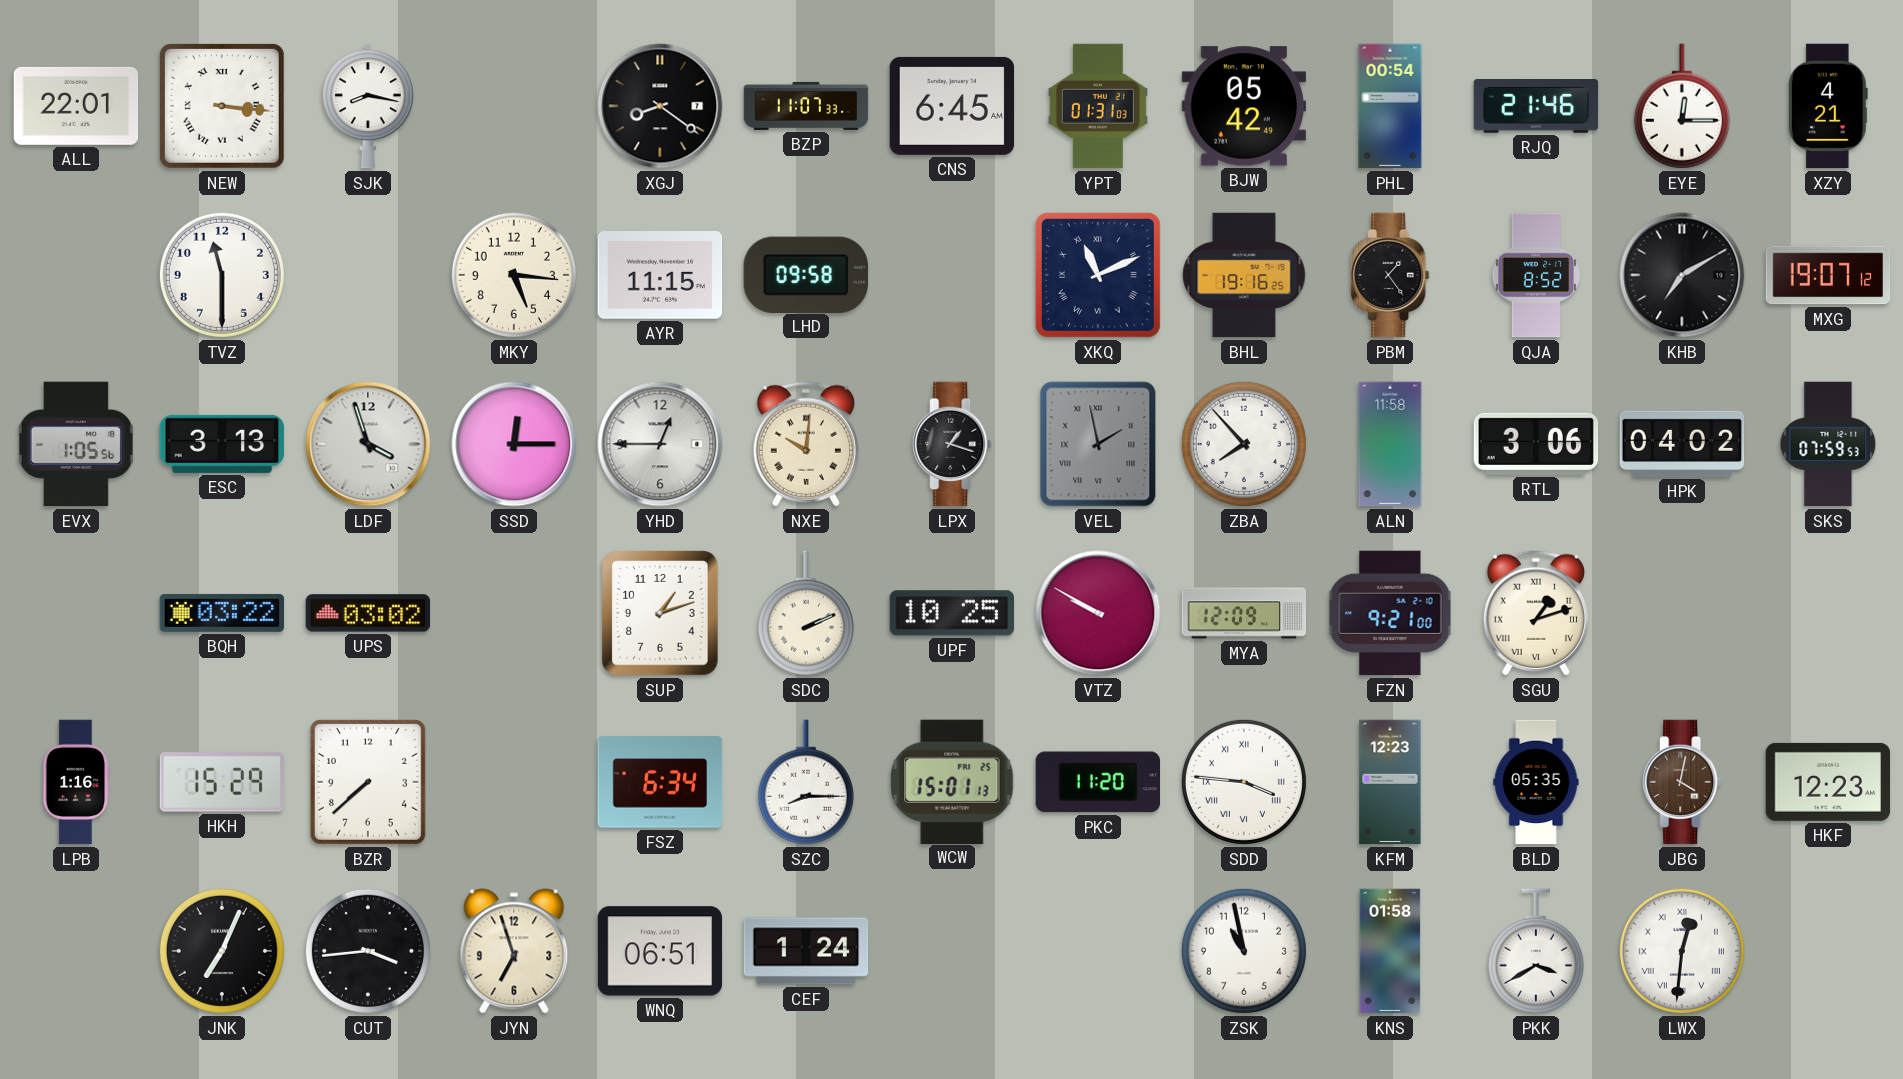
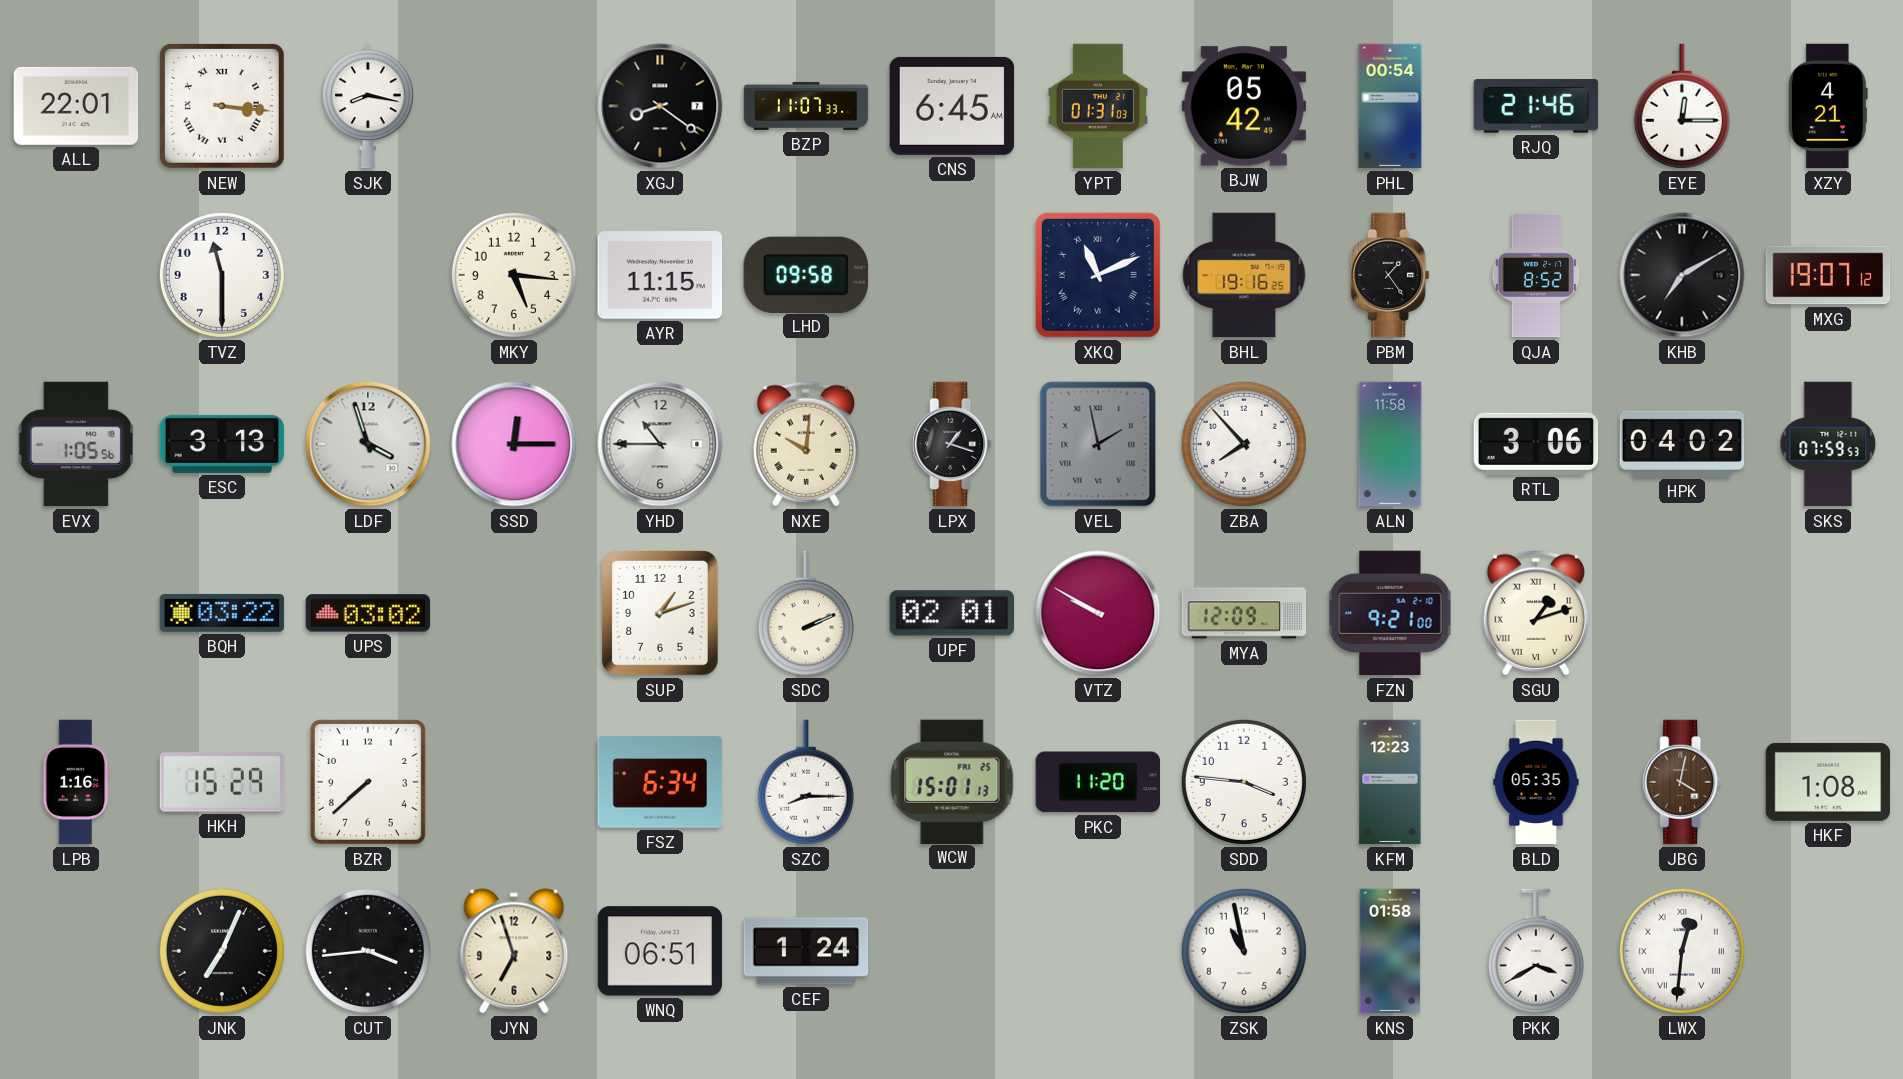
YHD: 12:45 -> 10:45
UPF: 10:25 -> 02:01
SDD numerals: Roman -> Arabic
HKF: 12:23 -> 1:08
